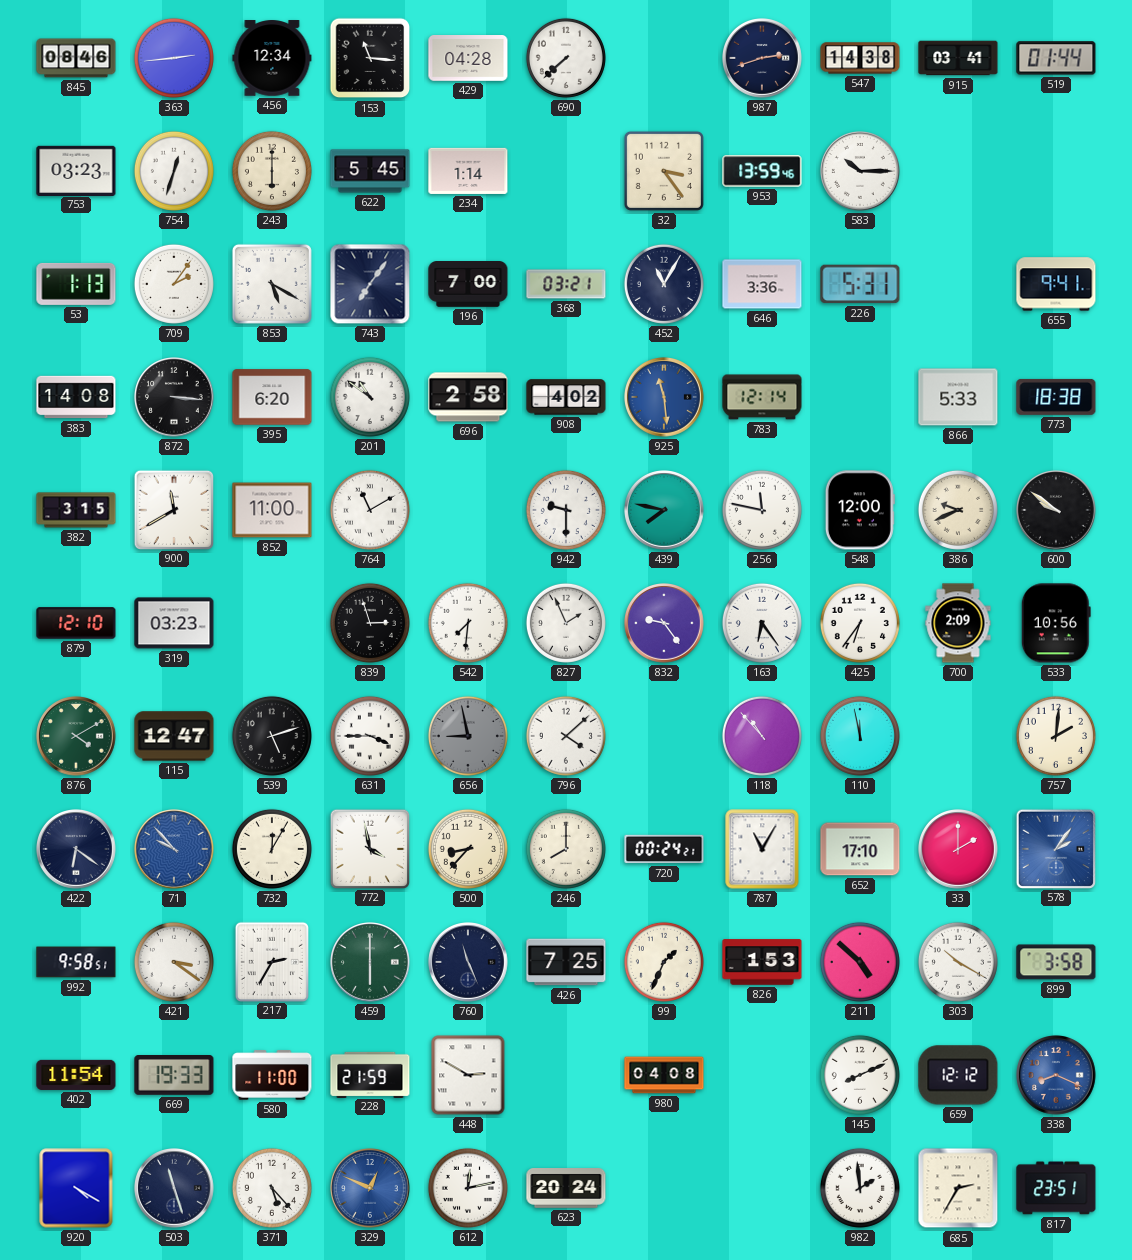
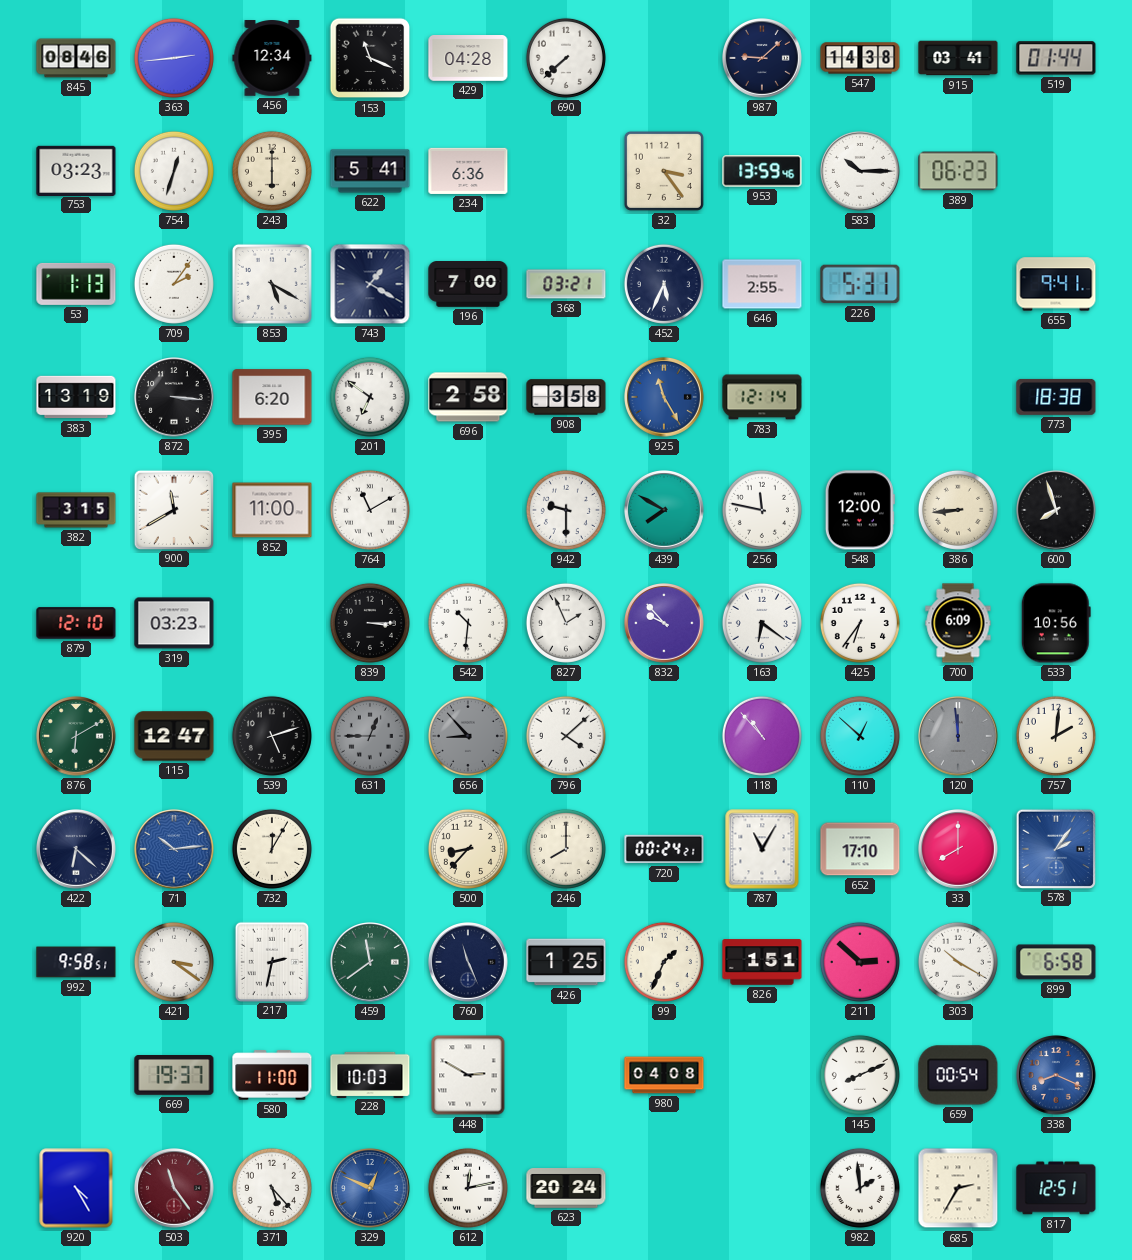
153: 11:16 -> 11:19
987: 2:42 -> 9:08
622: 5:45 -> 5:41
234: 1:14 -> 6:36
389: none -> 06:23
743: 7:06 -> 1:20
452: 11:05 -> 5:34
646: 3:36 -> 2:55
383: 14:08 -> 13:19
201: 10:51 -> 6:51
908: 4:02 -> 3:58
925: 11:29 -> 11:25
866: 5:33 -> none
439: 7:47 -> 7:50
386: 9:41 -> 8:44
600: 9:51 -> 7:57
839: 2:57 -> 3:15
542: 7:31 -> 10:31
832: 9:24 -> 9:53
163: 6:24 -> 6:21
700: 2:09 -> 6:09
876: 4:10 -> 6:10
631: 3:45 -> 12:45
631 dial: white -> grey
656: 8:58 -> 8:53
110: 11:58 -> 12:52
120: none -> 11:59
422: 6:21 -> 6:22
71: 9:53 -> 10:14
772: 3:58 -> none
33: 2:00 -> 8:00
217: 2:35 -> 2:32
459: 6:00 -> 11:39
426: 7:25 -> 1:25
826: 1:53 -> 1:51
211: 4:52 -> 2:52
899: 3:58 -> 6:58
402: 11:54 -> none
669: 19:33 -> 19:37
228: 21:59 -> 10:03
659: 12:12 -> 00:54
920: 4:20 -> 4:25
503: 11:27 -> 11:24
503 dial: navy -> burgundy
817: 23:51 -> 12:51
